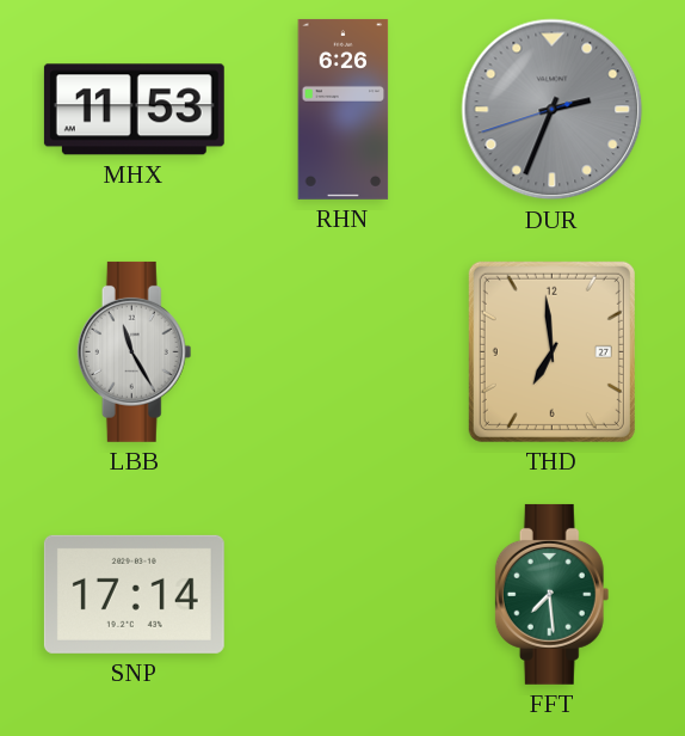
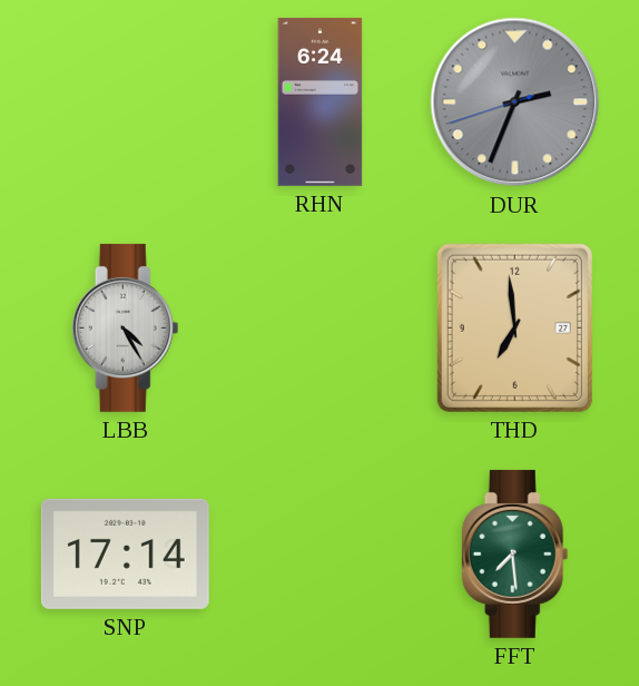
MHX: 11:53 -> none
RHN: 6:26 -> 6:24
LBB: 11:25 -> 4:25
